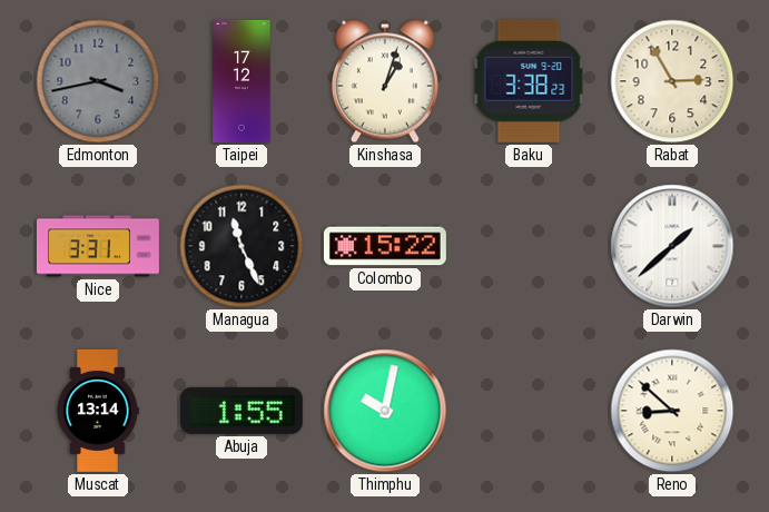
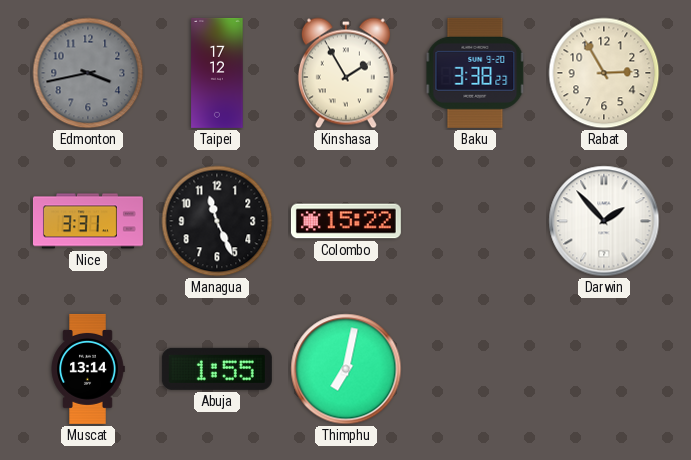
Kinshasa: 1:03 -> 1:55
Darwin: 1:38 -> 1:53
Thimphu: 10:02 -> 7:02
Reno: 8:52 -> none
